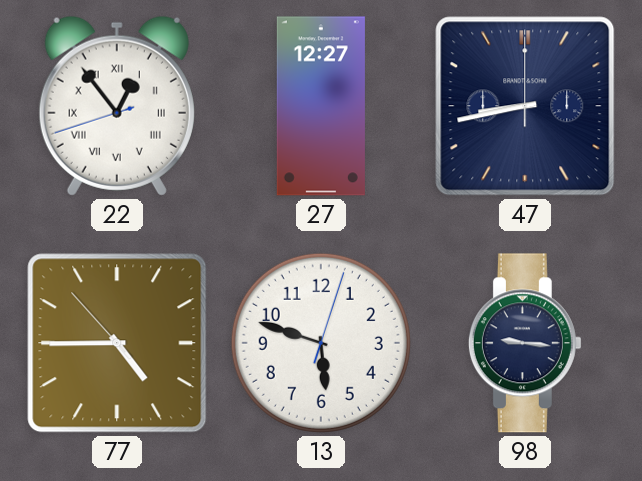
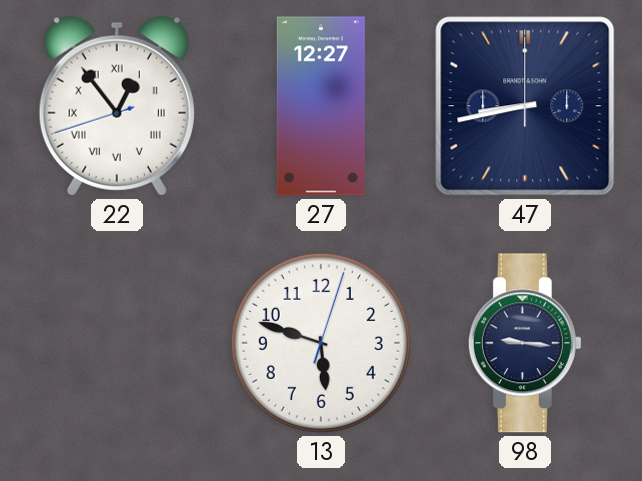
77: 4:44 -> none
